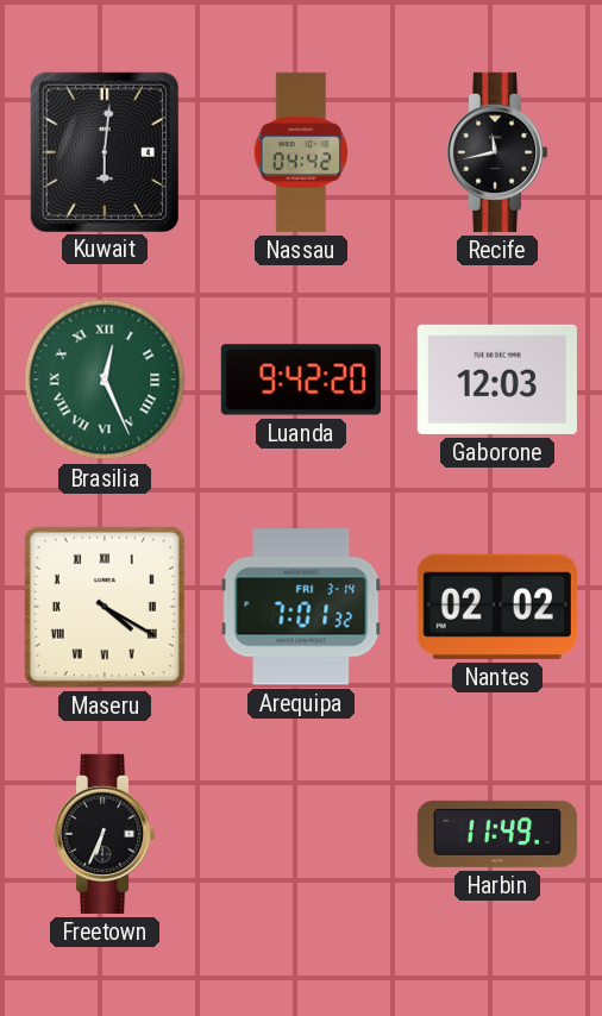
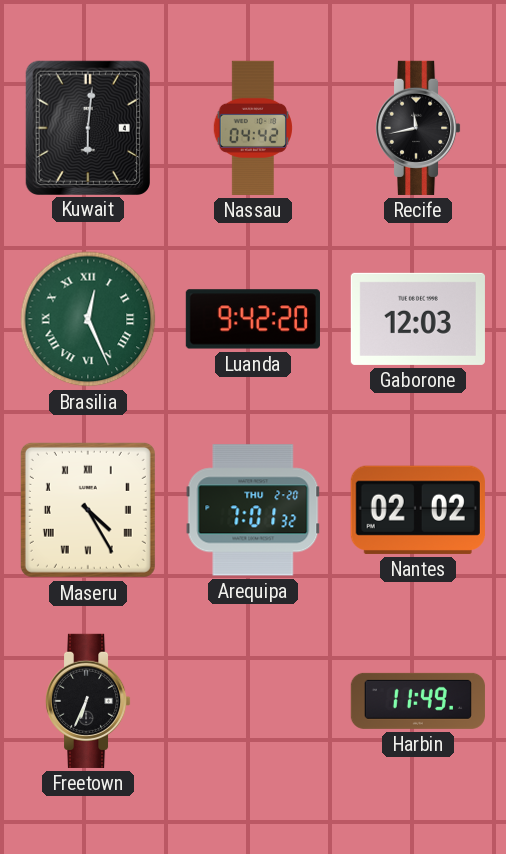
Maseru: 4:20 -> 4:25
Arequipa date: FRI 3-14 -> THU 2-20
